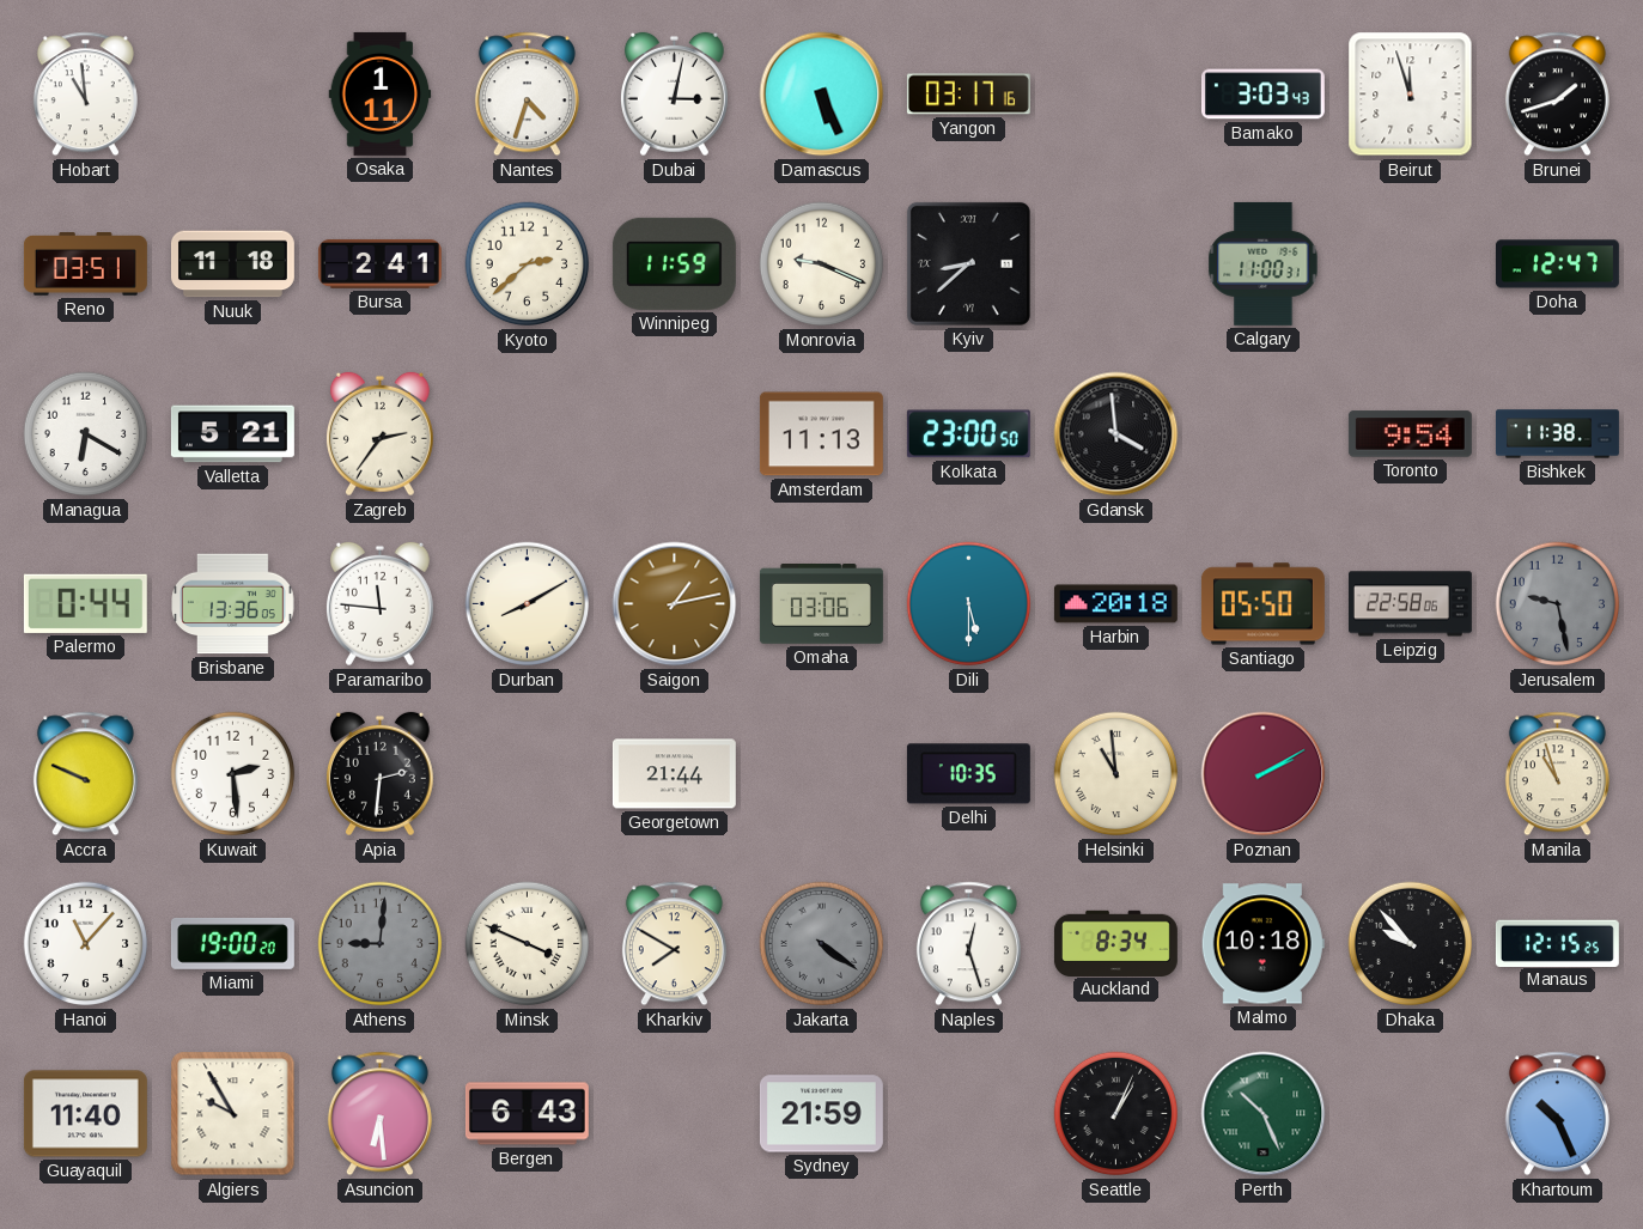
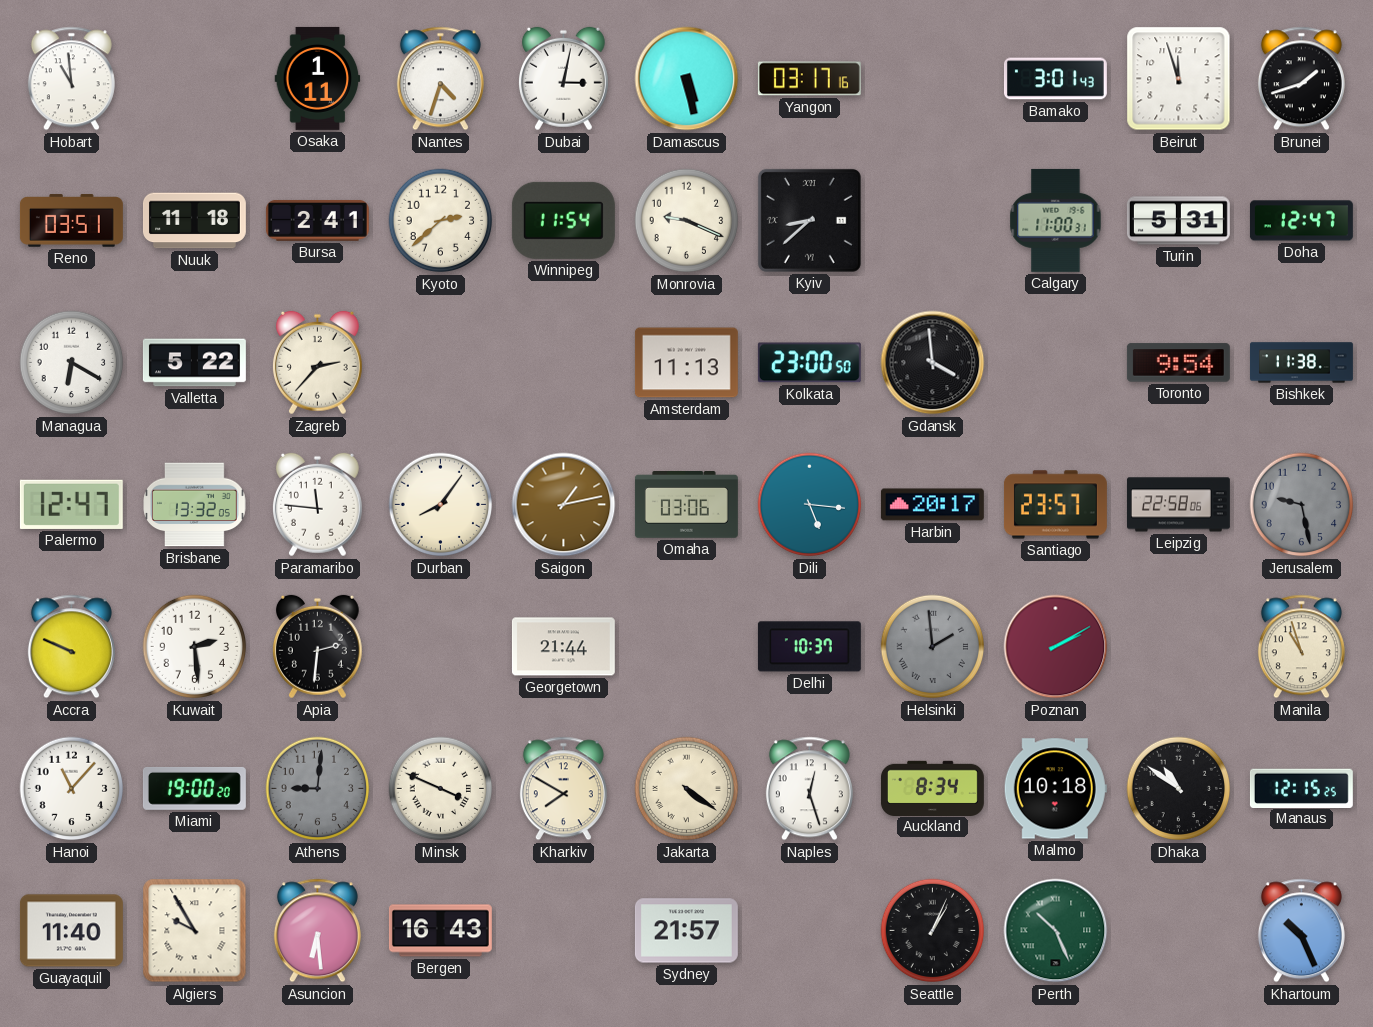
Damascus: 5:26 -> 5:28
Bamako: 3:03 -> 3:01
Winnipeg: 11:59 -> 11:54
Turin: none -> 5:31
Valletta: 5:21 -> 5:22
Zagreb: 2:36 -> 2:37
Palermo: 0:44 -> 12:47
Brisbane: 13:36 -> 13:32
Durban: 8:10 -> 8:06
Dili: 5:30 -> 5:16
Harbin: 20:18 -> 20:17
Santiago: 05:50 -> 23:57
Delhi: 10:35 -> 10:37
Helsinki: 10:59 -> 1:59
Helsinki dial: cream -> grey
Jakarta dial: grey -> cream
Dhaka: 9:53 -> 10:51
Bergen: 6:43 -> 16:43
Sydney: 21:59 -> 21:57
